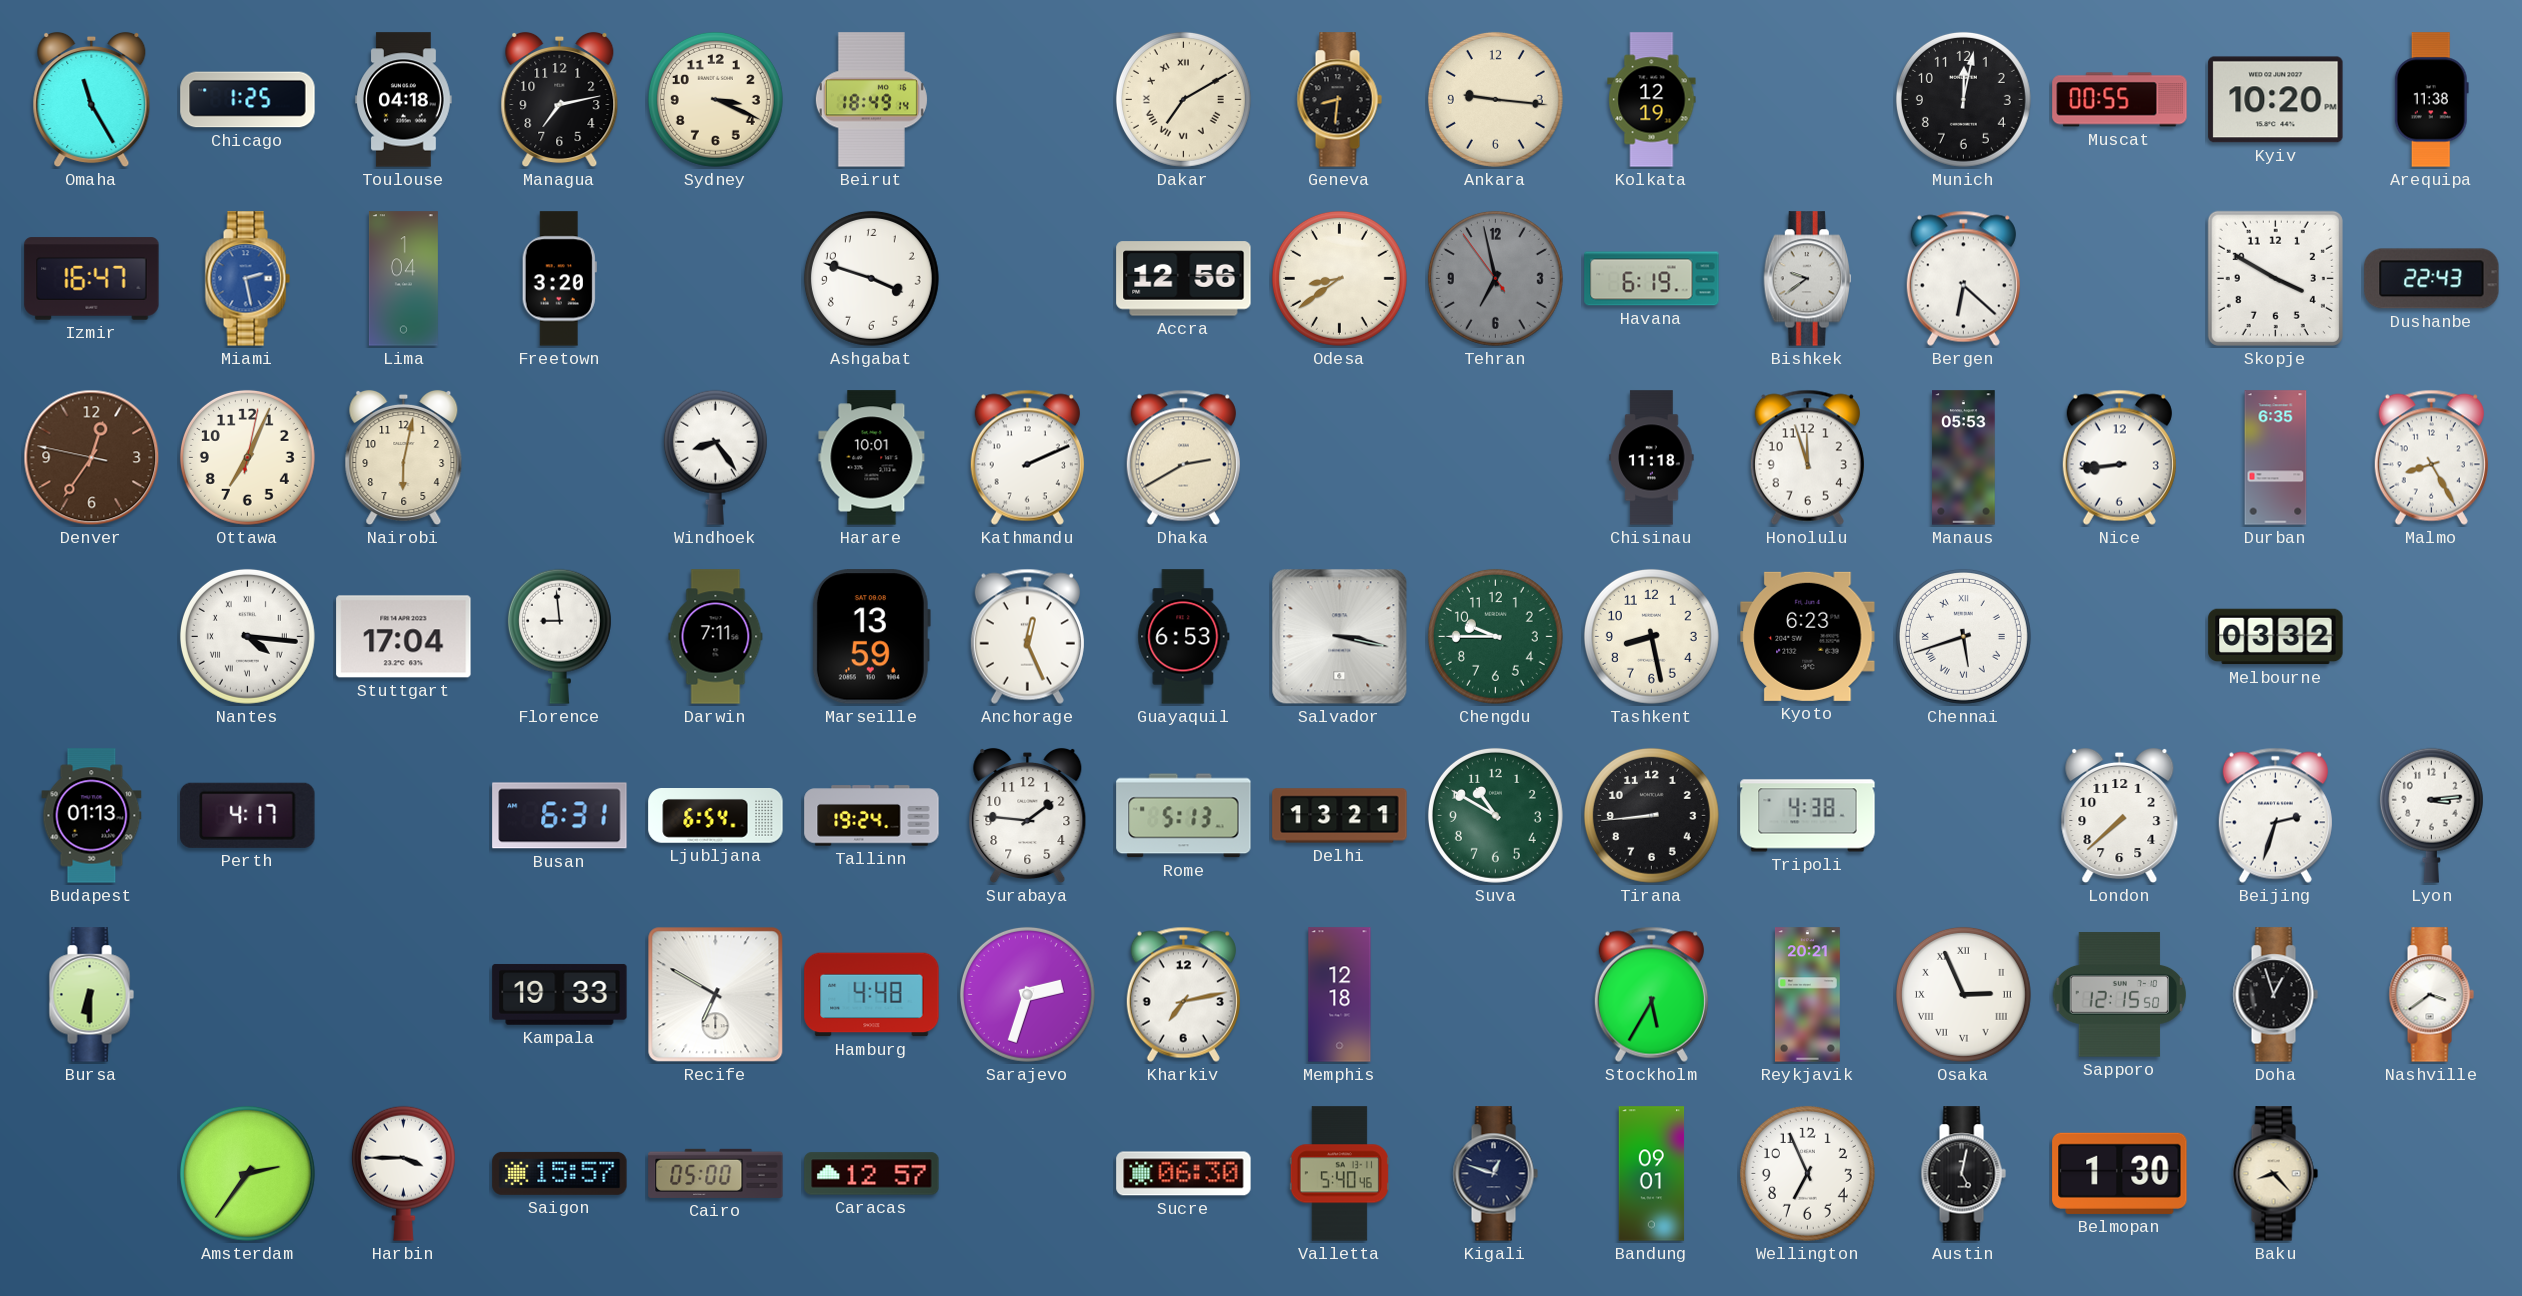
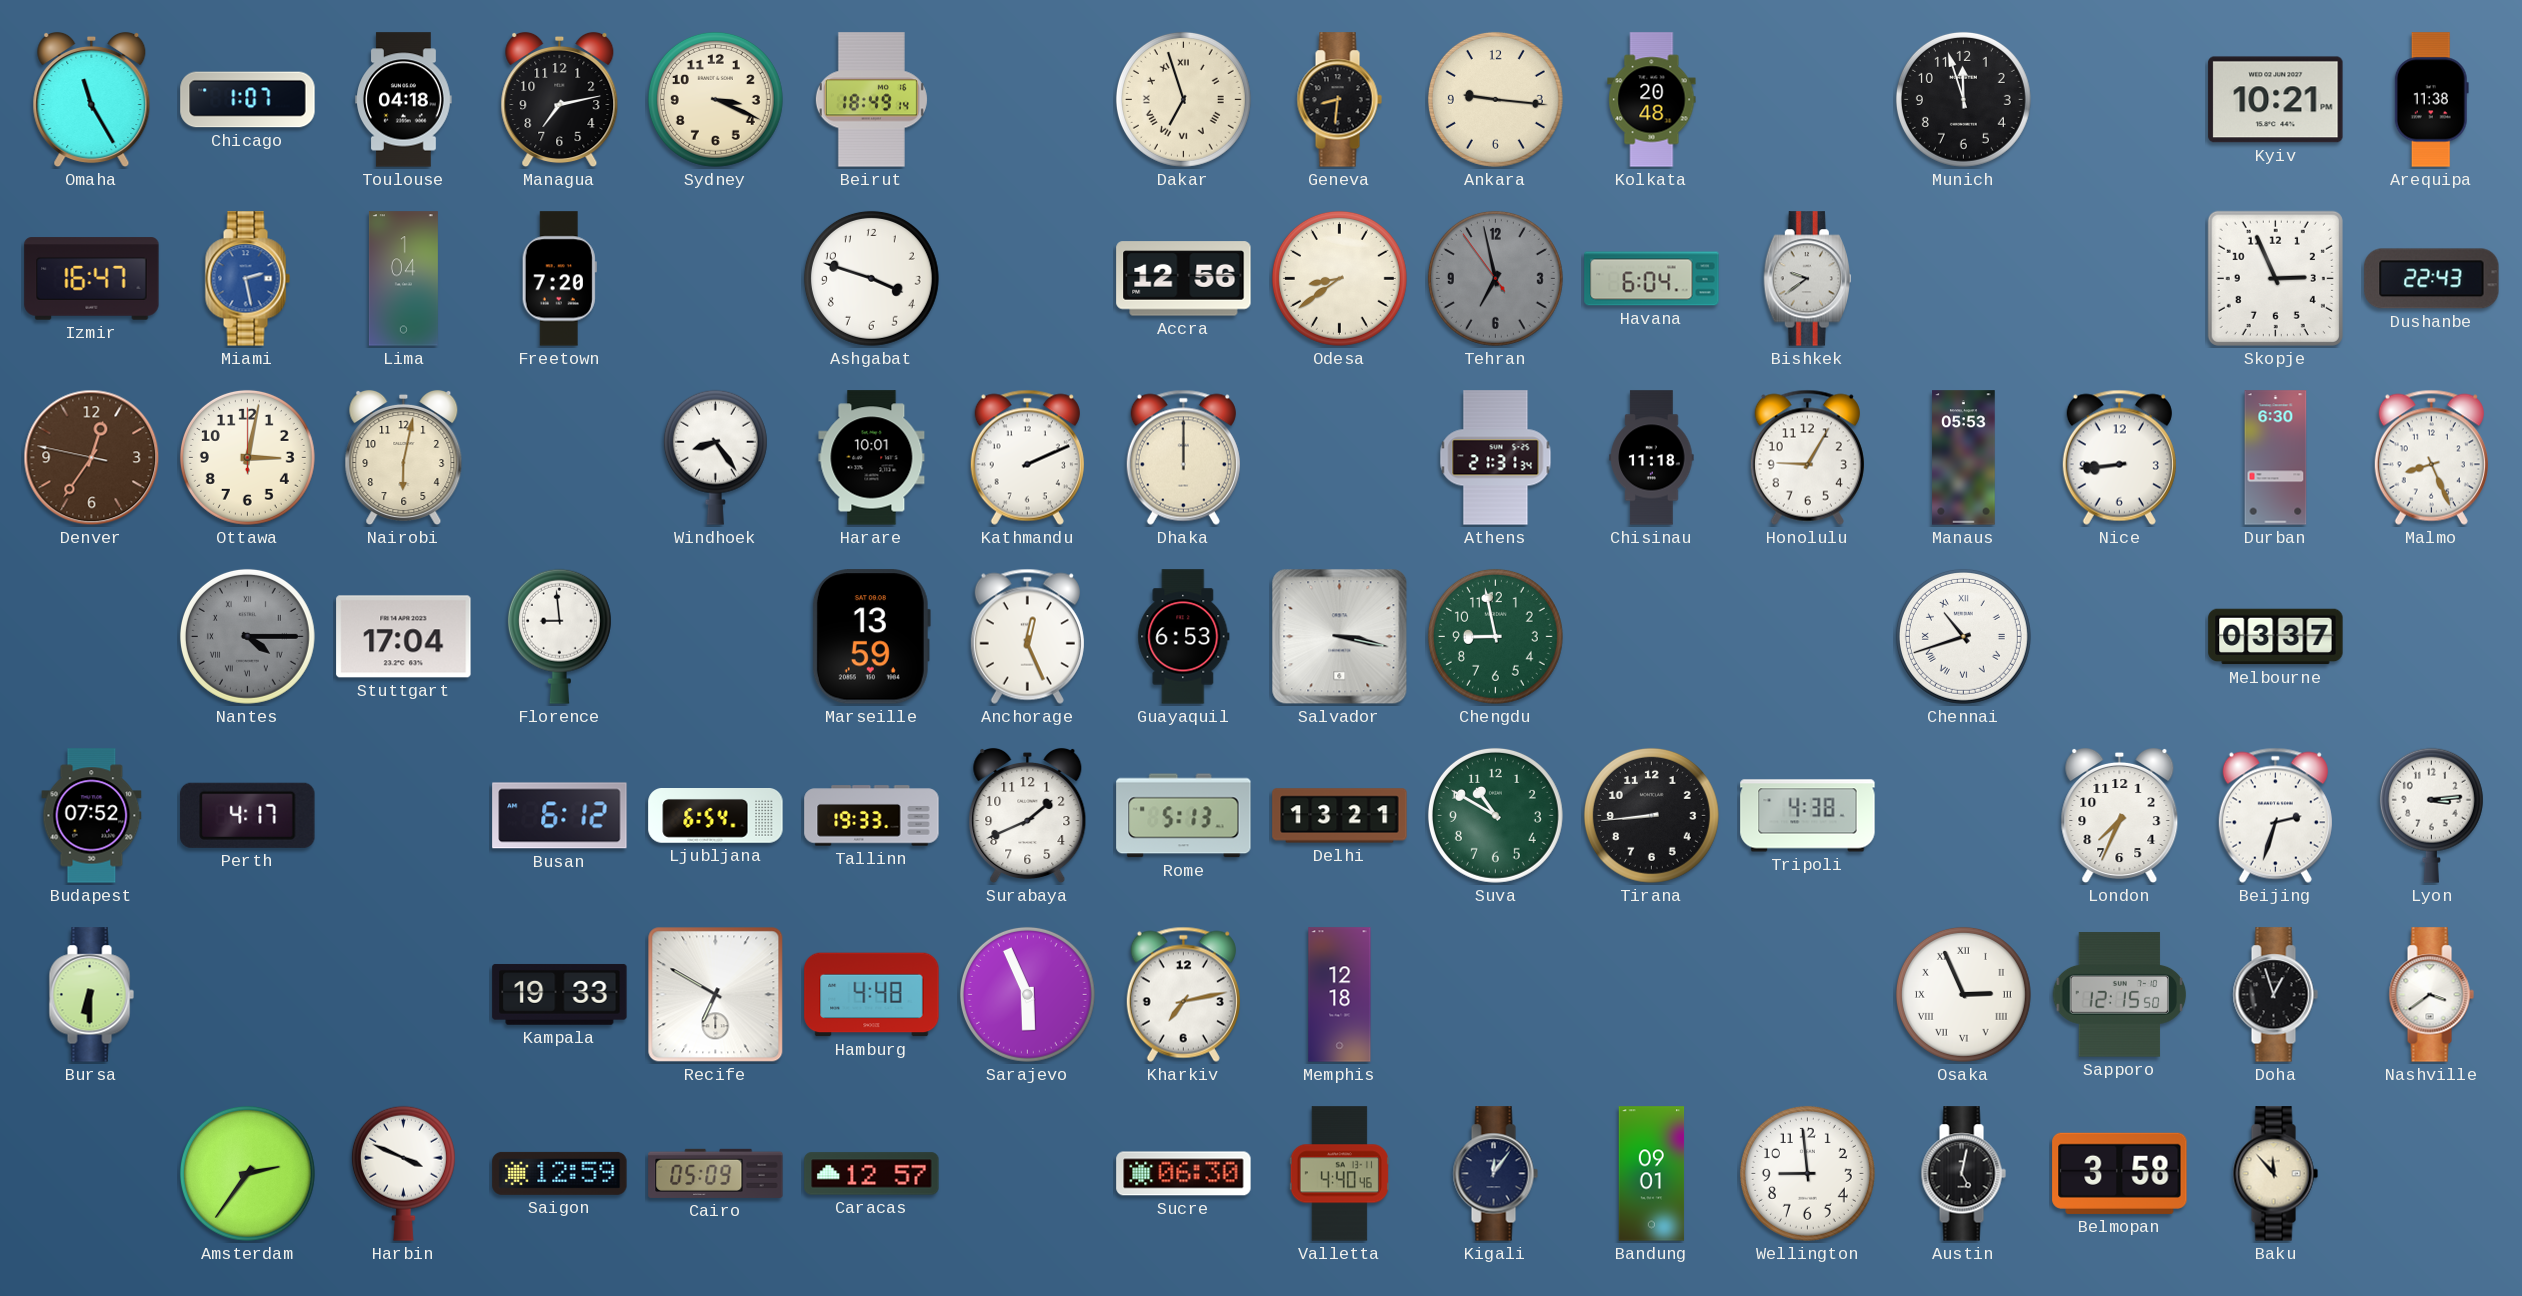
Chicago: 1:25 -> 1:07
Dakar: 7:10 -> 6:57
Kolkata: 12:19 -> 20:48
Munich: 12:02 -> 11:57
Muscat: 00:55 -> none
Kyiv: 10:20 -> 10:21
Freetown: 3:20 -> 7:20
Havana: 6:19 -> 6:04
Bergen: 6:22 -> none
Skopje: 3:50 -> 2:56
Ottawa: 7:04 -> 3:02
Dhaka: 2:40 -> 12:00
Athens: none -> 21:31
Honolulu: 11:57 -> 9:05
Durban: 6:35 -> 6:30
Malmo: 8:25 -> 8:26
Nantes: 4:16 -> 4:15
Nantes dial: white -> grey
Darwin: 7:11 -> none
Chengdu: 9:45 -> 8:58
Tashkent: 8:28 -> none
Kyoto: 6:23 -> none
Chennai: 5:42 -> 10:42
Melbourne: 03:32 -> 03:37
Budapest: 01:13 -> 07:52
Busan: 6:31 -> 6:12
Tallinn: 19:24 -> 19:33
Surabaya: 1:46 -> 1:41
London: 7:38 -> 7:34
Sarajevo: 2:33 -> 5:56
Stockholm: 5:35 -> none
Reykjavik: 20:21 -> none
Harbin: 3:45 -> 3:49
Saigon: 15:57 -> 12:59
Cairo: 05:00 -> 05:09
Valletta: 5:40 -> 4:40
Kigali: 12:48 -> 12:06
Wellington: 6:56 -> 8:59
Belmopan: 1:30 -> 3:58
Baku: 8:23 -> 11:53
